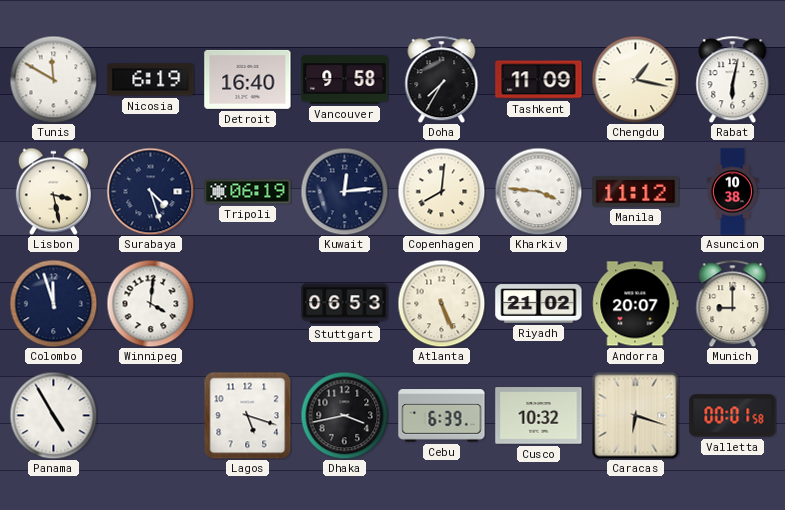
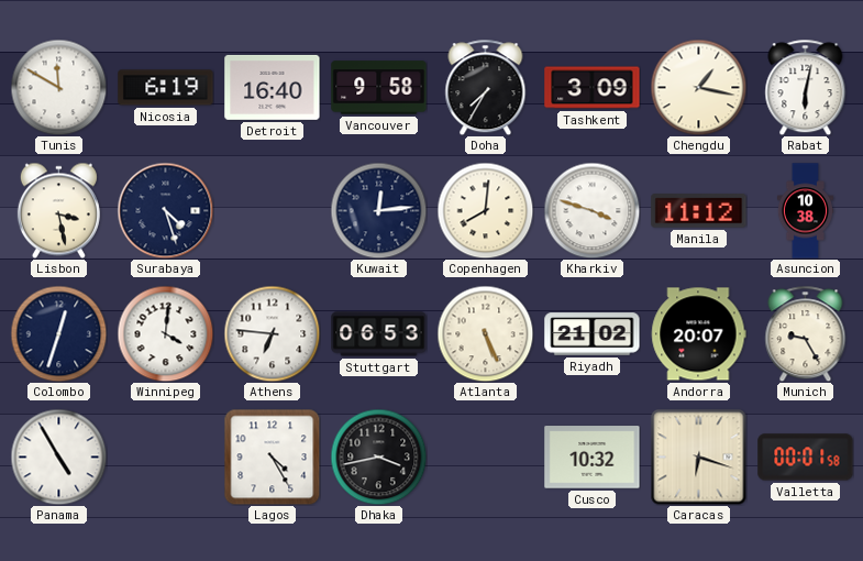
Tashkent: 11:09 -> 3:09
Tripoli: 06:19 -> none
Kharkiv: 3:46 -> 3:48
Colombo: 11:57 -> 12:33
Athens: none -> 6:46
Munich: 9:00 -> 9:25
Lagos: 5:18 -> 4:25
Cebu: 6:39 -> none
